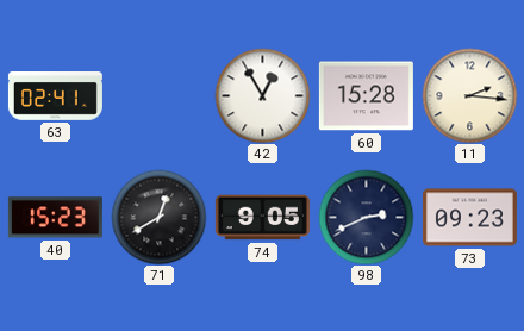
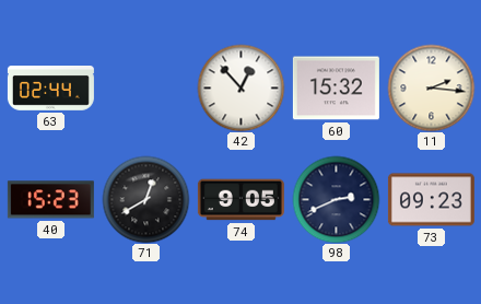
63: 02:41 -> 02:44
42: 12:55 -> 12:53
60: 15:28 -> 15:32
